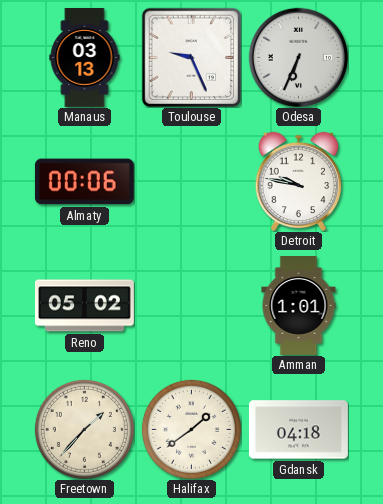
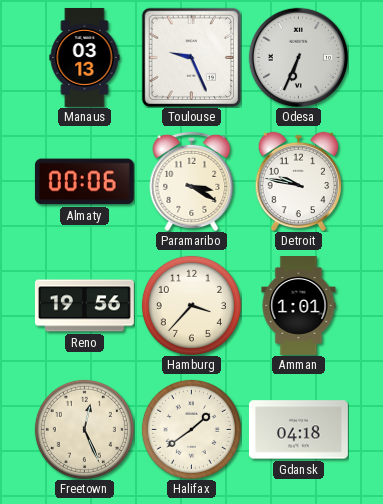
Paramaribo: none -> 3:20
Reno: 05:02 -> 19:56
Hamburg: none -> 3:37
Freetown: 1:37 -> 12:26
